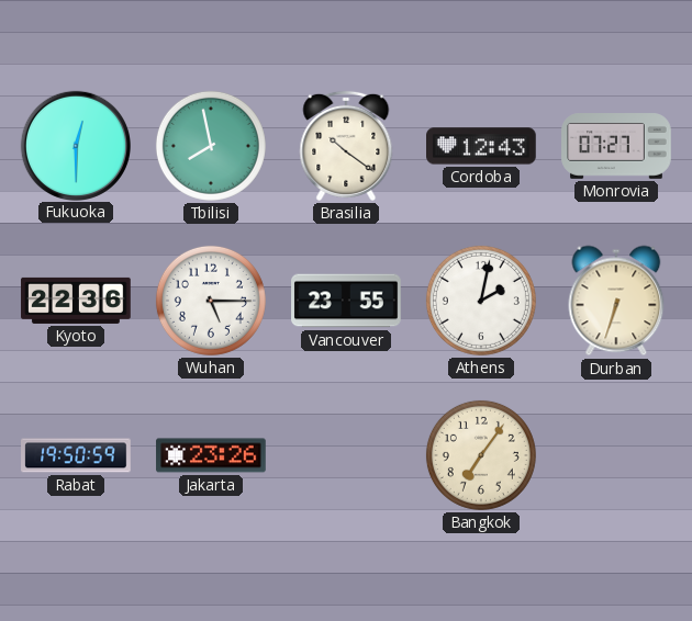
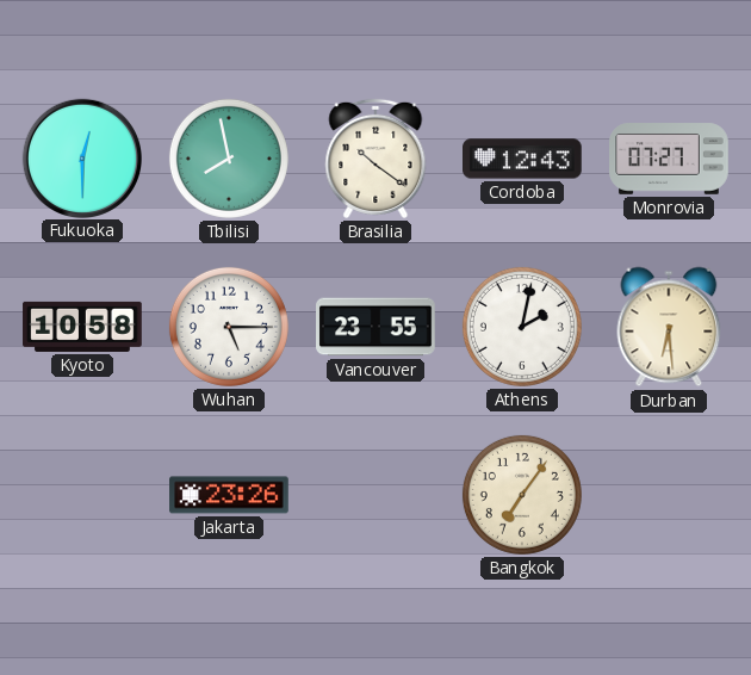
Kyoto: 22:36 -> 10:58
Durban: 6:33 -> 6:29
Rabat: 19:50 -> none
